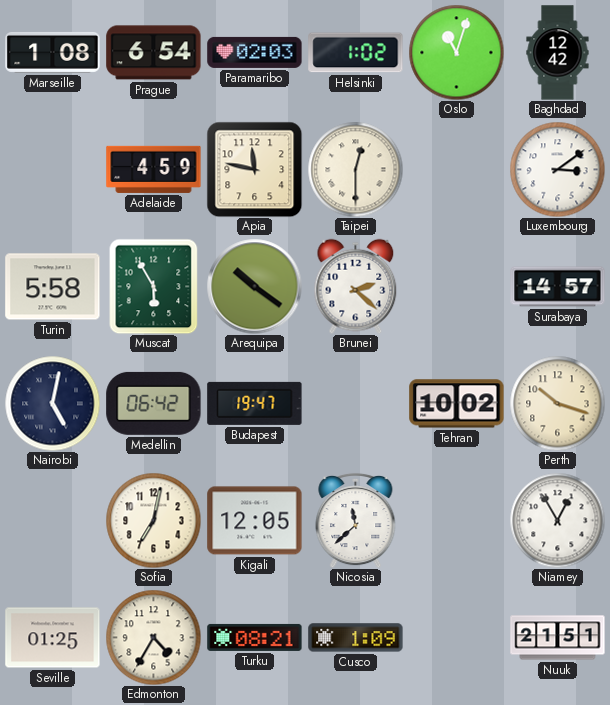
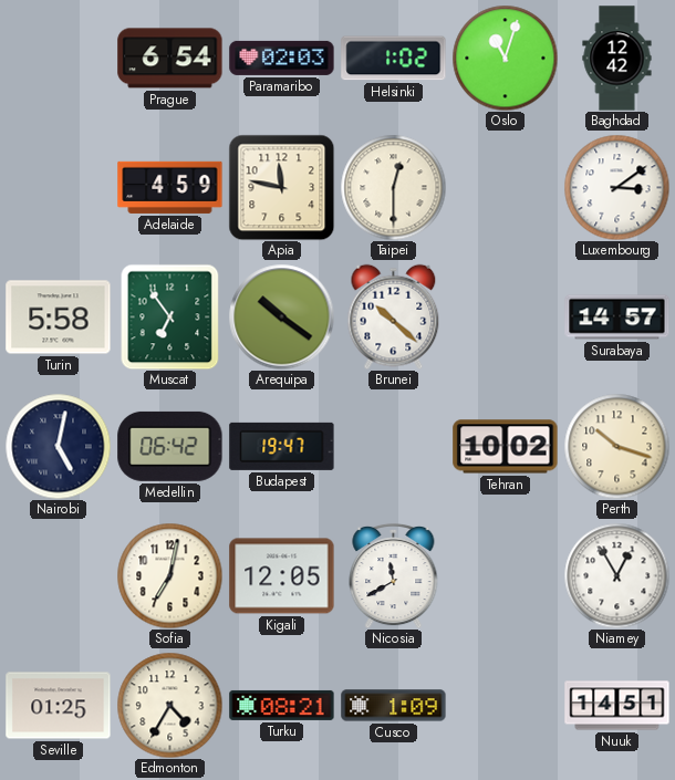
Marseille: 1:08 -> none
Muscat: 5:55 -> 6:54
Brunei: 2:22 -> 10:22
Nicosia: 11:38 -> 11:40
Nuuk: 21:51 -> 14:51
